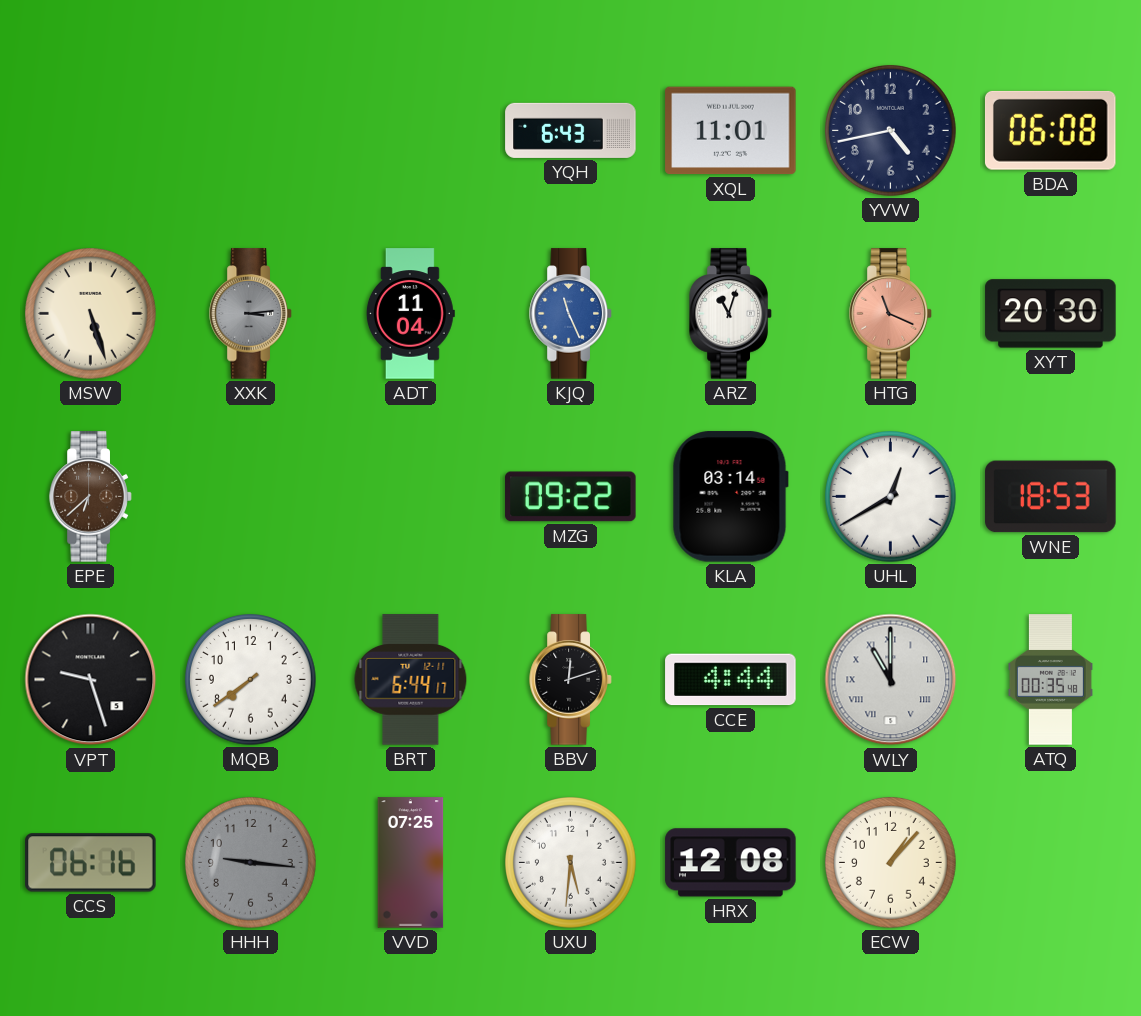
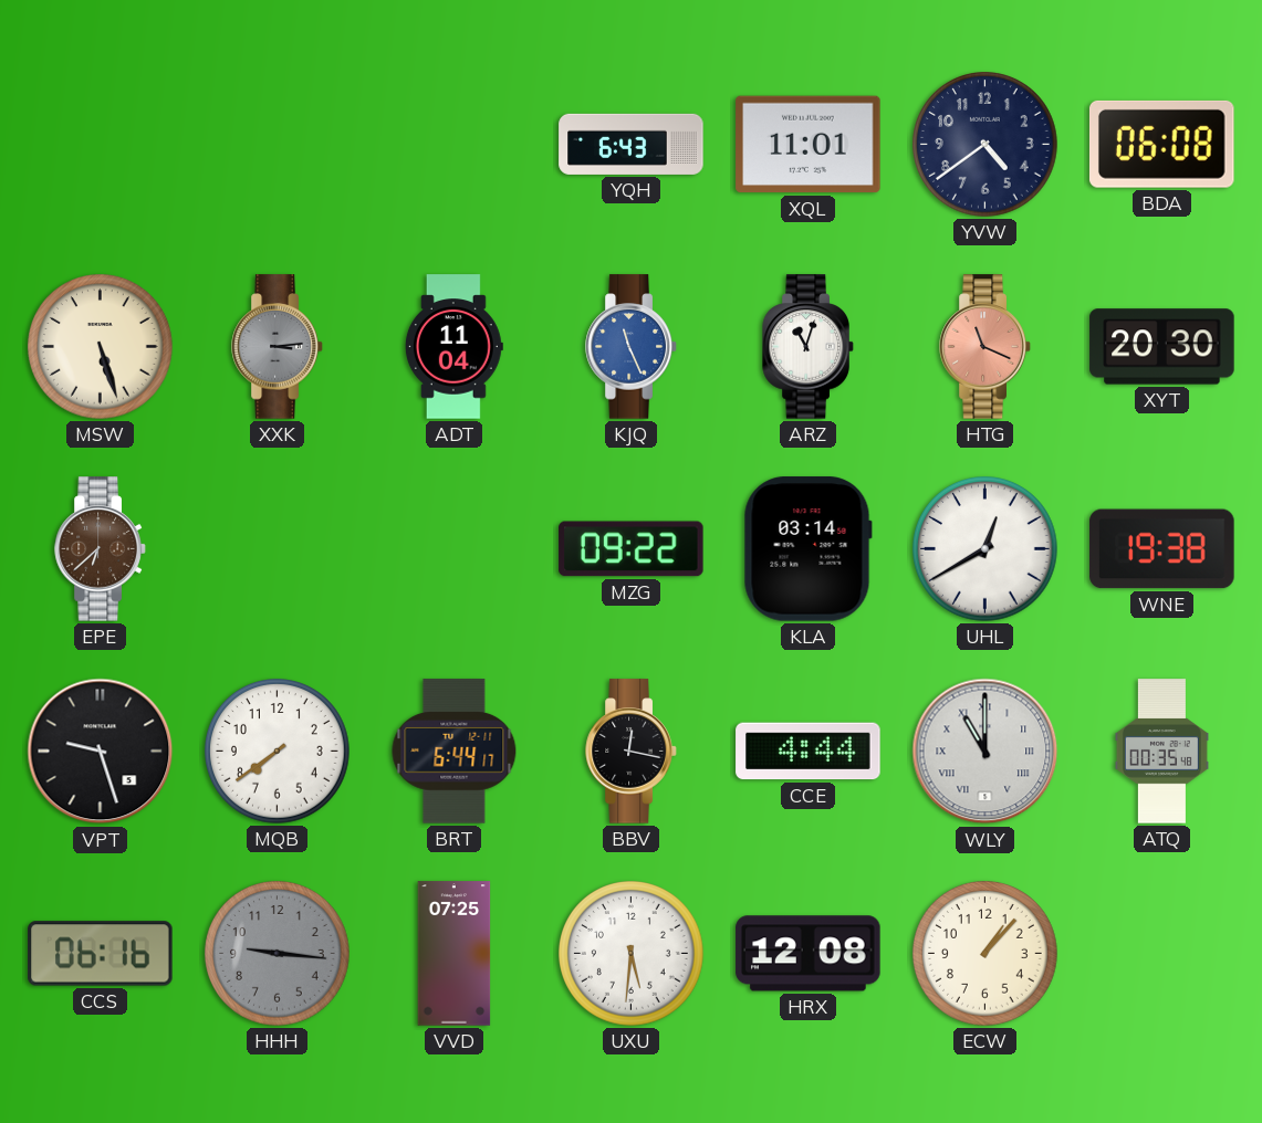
YVW: 4:43 -> 4:39
WNE: 18:53 -> 19:38
BBV: 12:12 -> 12:17
